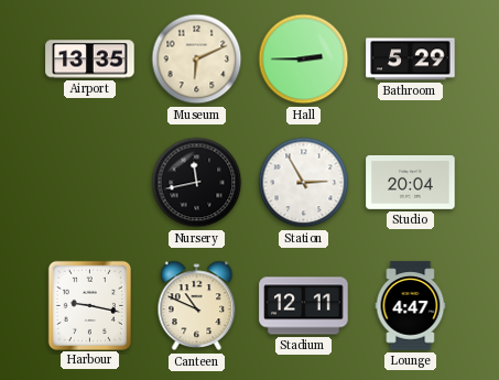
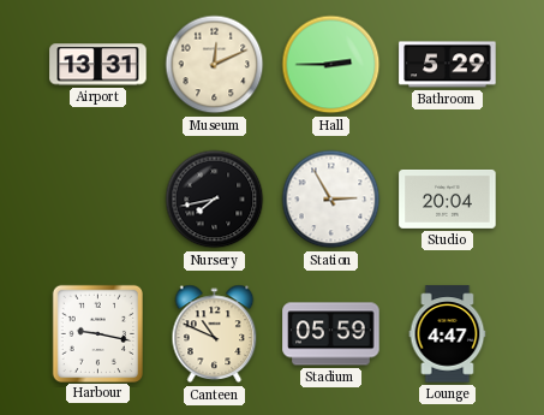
Airport: 13:35 -> 13:31
Museum: 6:11 -> 12:11
Nursery: 11:43 -> 7:43
Stadium: 12:11 -> 05:59
